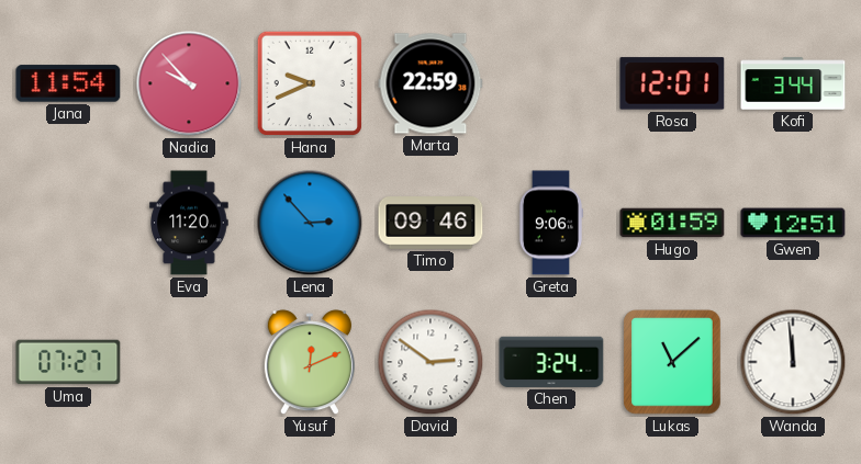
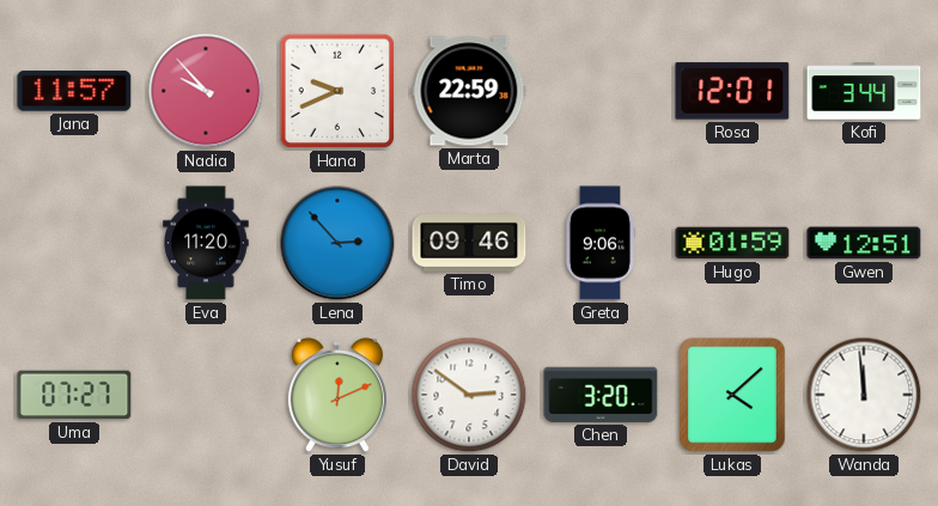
Jana: 11:54 -> 11:57
Chen: 3:24 -> 3:20
Lukas: 11:08 -> 4:08
